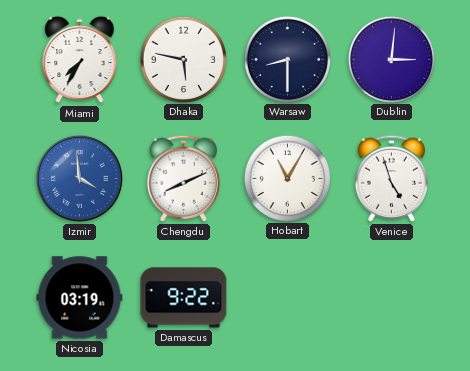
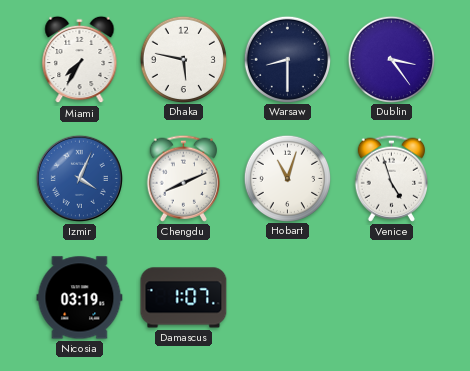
Dublin: 3:01 -> 3:24
Izmir: 3:59 -> 4:04
Hobart: 11:05 -> 11:03
Damascus: 9:22 -> 1:07
